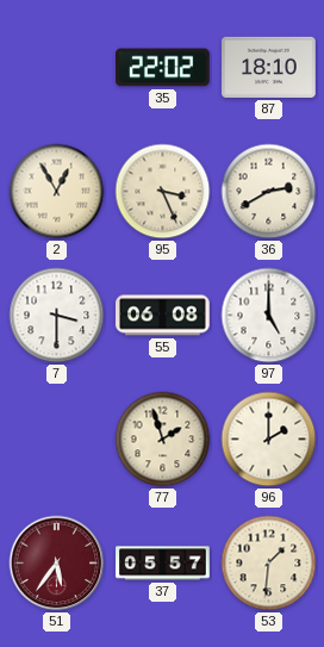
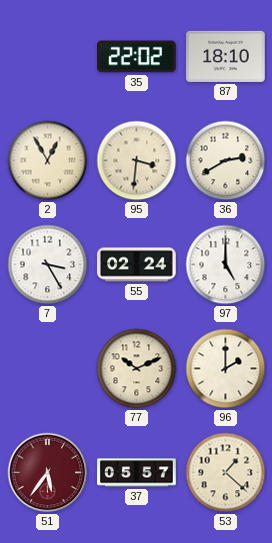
95: 3:26 -> 3:31
7: 3:30 -> 3:25
55: 06:08 -> 02:24
77: 1:57 -> 10:11
53: 1:31 -> 1:22
